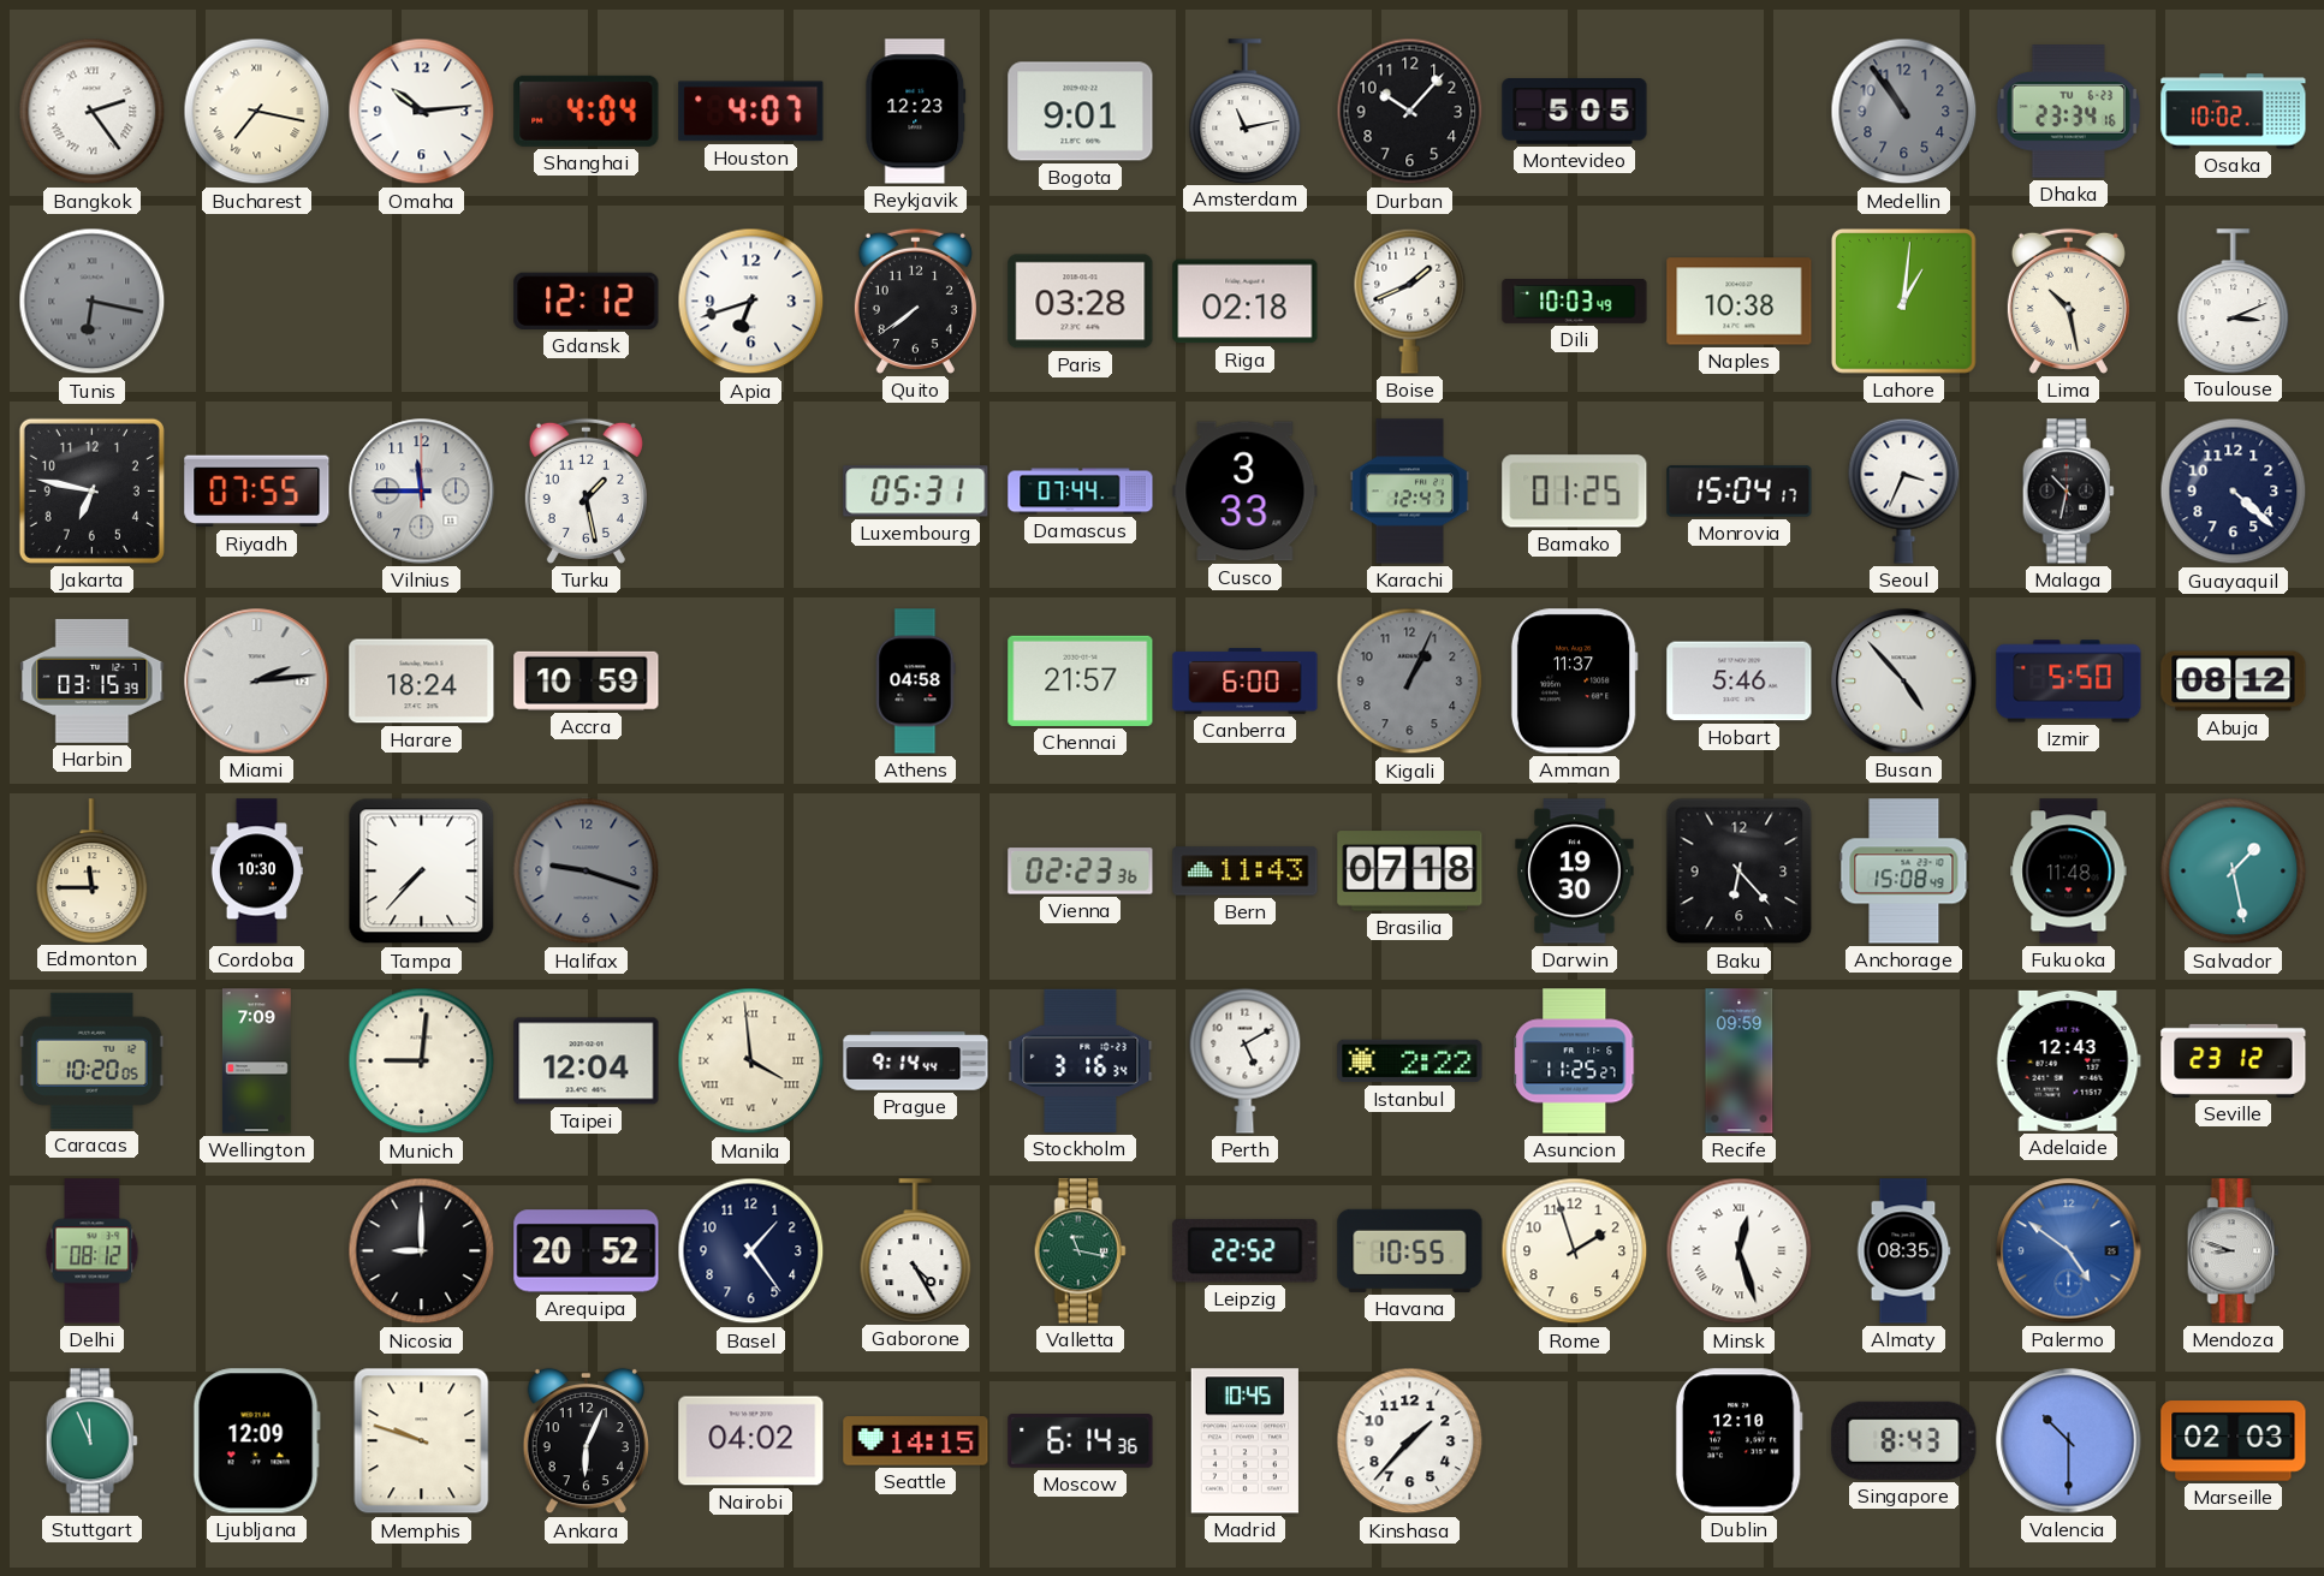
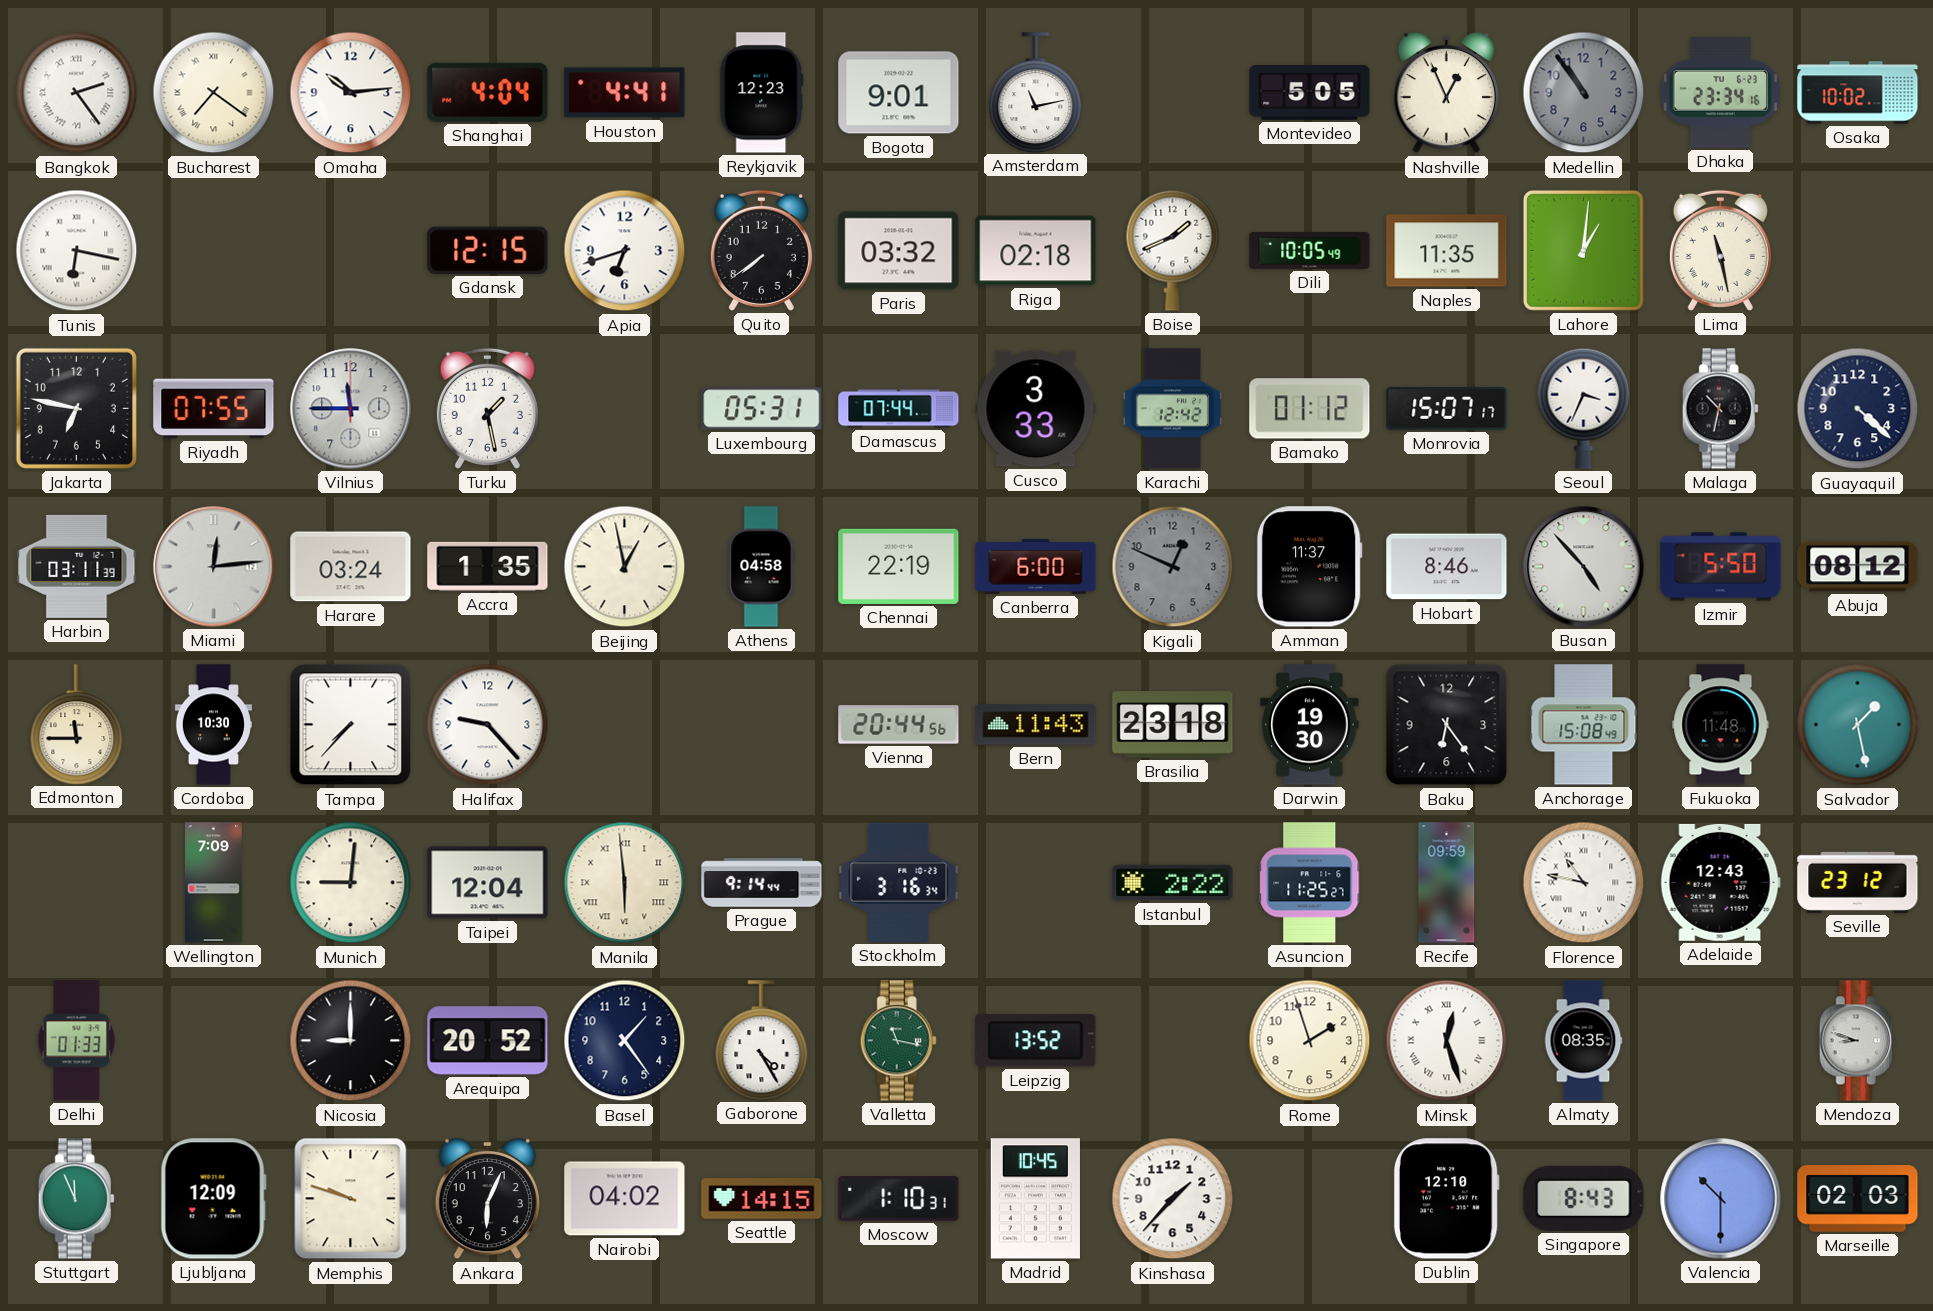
Bucharest: 7:17 -> 7:21
Houston: 4:07 -> 4:41
Durban: 10:07 -> none
Nashville: none -> 12:56
Tunis dial: grey -> white
Gdansk: 12:12 -> 12:15
Paris: 03:28 -> 03:32
Dili: 10:03 -> 10:05
Naples: 10:38 -> 11:35
Lima: 10:28 -> 11:28
Toulouse: 3:11 -> none
Karachi: 12:47 -> 12:42
Bamako: 01:25 -> 01:12
Monrovia: 15:04 -> 15:07
Harbin: 03:15 -> 03:11
Miami: 2:14 -> 12:14
Harare: 18:24 -> 03:24
Accra: 10:59 -> 1:35
Beijing: none -> 12:58
Chennai: 21:57 -> 22:19
Kigali: 1:04 -> 12:49
Hobart: 5:46 -> 8:46
Halifax: 9:18 -> 9:23
Halifax dial: grey -> white
Vienna: 02:23 -> 20:44
Brasilia: 07:18 -> 23:18
Baku: 6:23 -> 6:24
Caracas: 10:20 -> none
Manila: 3:59 -> 5:59
Perth: 5:10 -> none
Florence: none -> 10:47
Delhi: 08:12 -> 01:33
Leipzig: 22:52 -> 13:52
Havana: 10:55 -> none
Palermo: 4:51 -> none
Moscow: 6:14 -> 1:10
